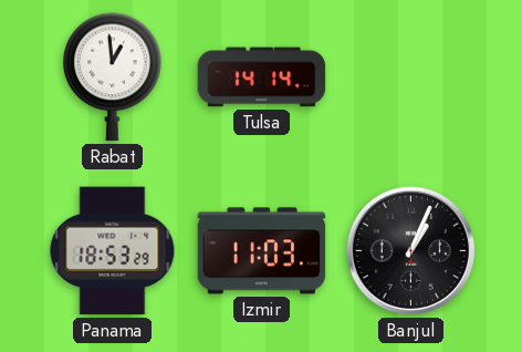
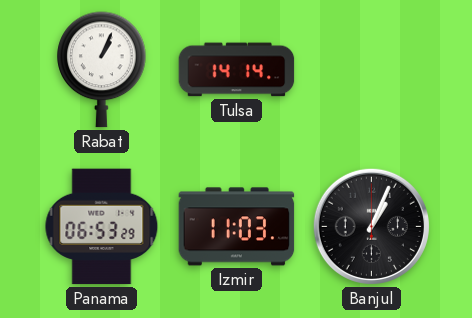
Rabat: 12:59 -> 1:04
Panama: 18:53 -> 06:53
